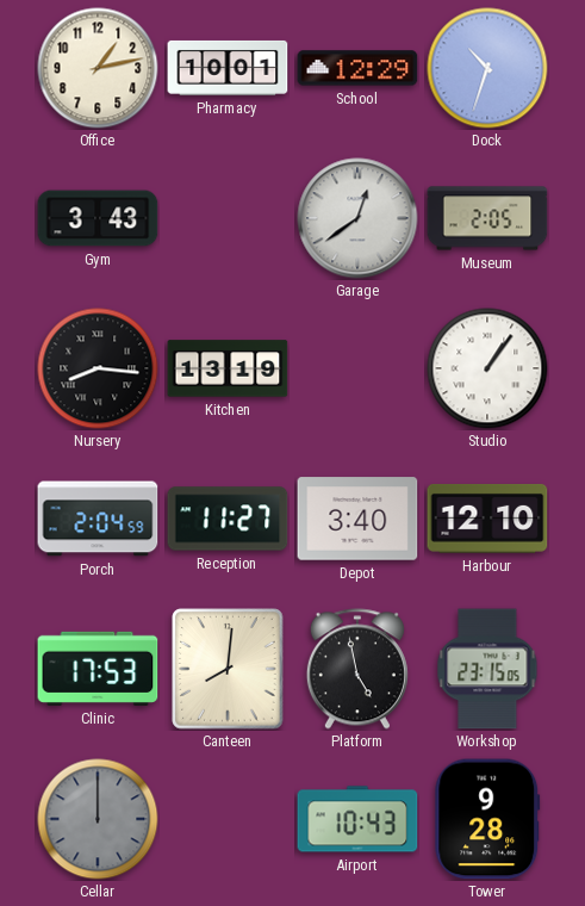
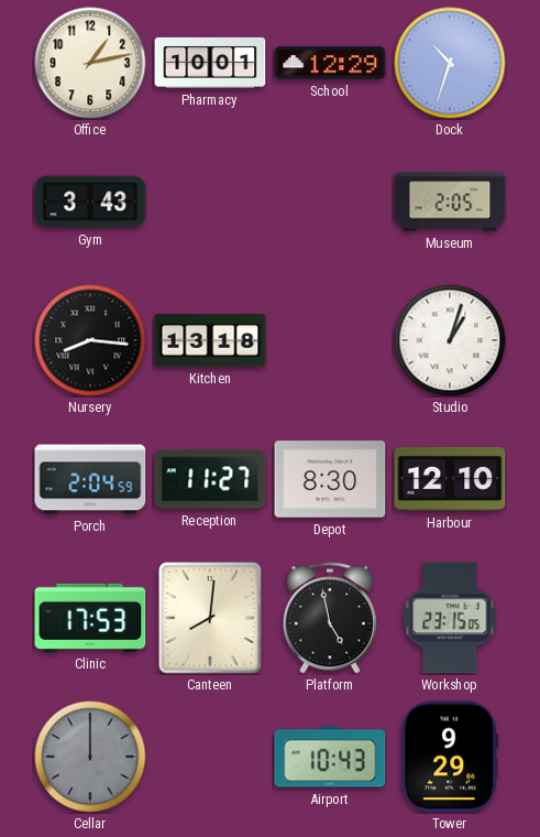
Garage: 12:39 -> none
Kitchen: 13:19 -> 13:18
Studio: 1:06 -> 1:03
Depot: 3:40 -> 8:30
Tower: 9:28 -> 9:29
